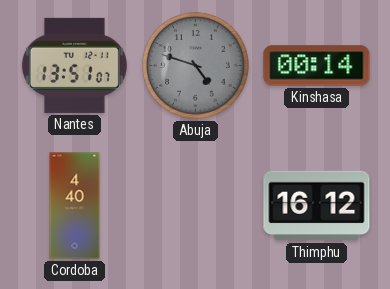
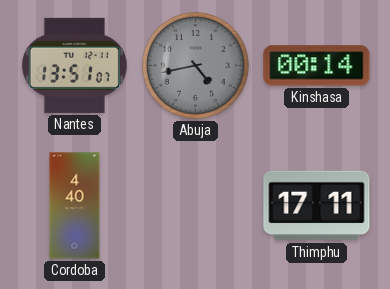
Abuja: 4:48 -> 4:43
Thimphu: 16:12 -> 17:11
